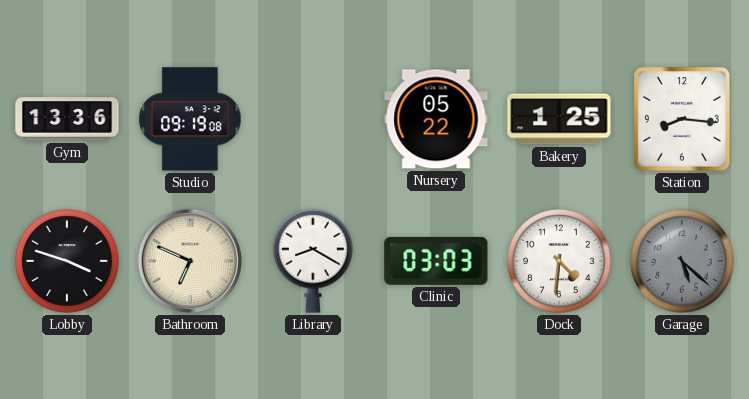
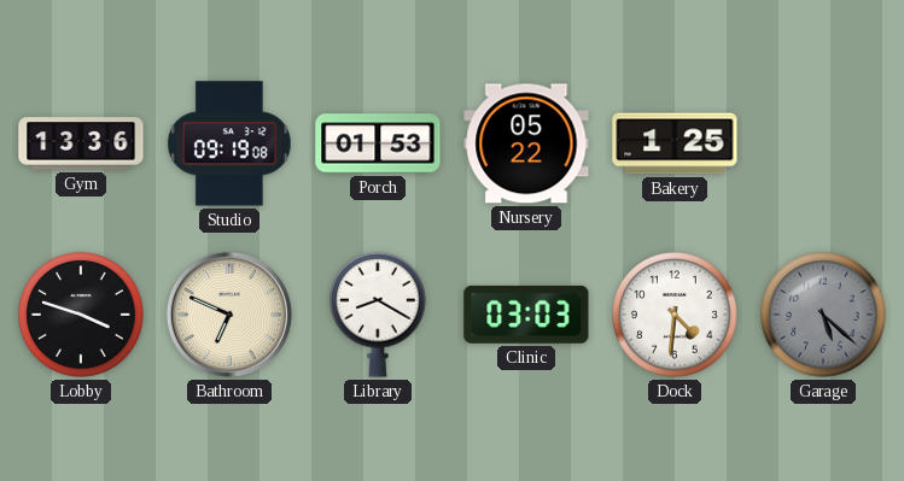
Porch: none -> 01:53
Station: 8:16 -> none
